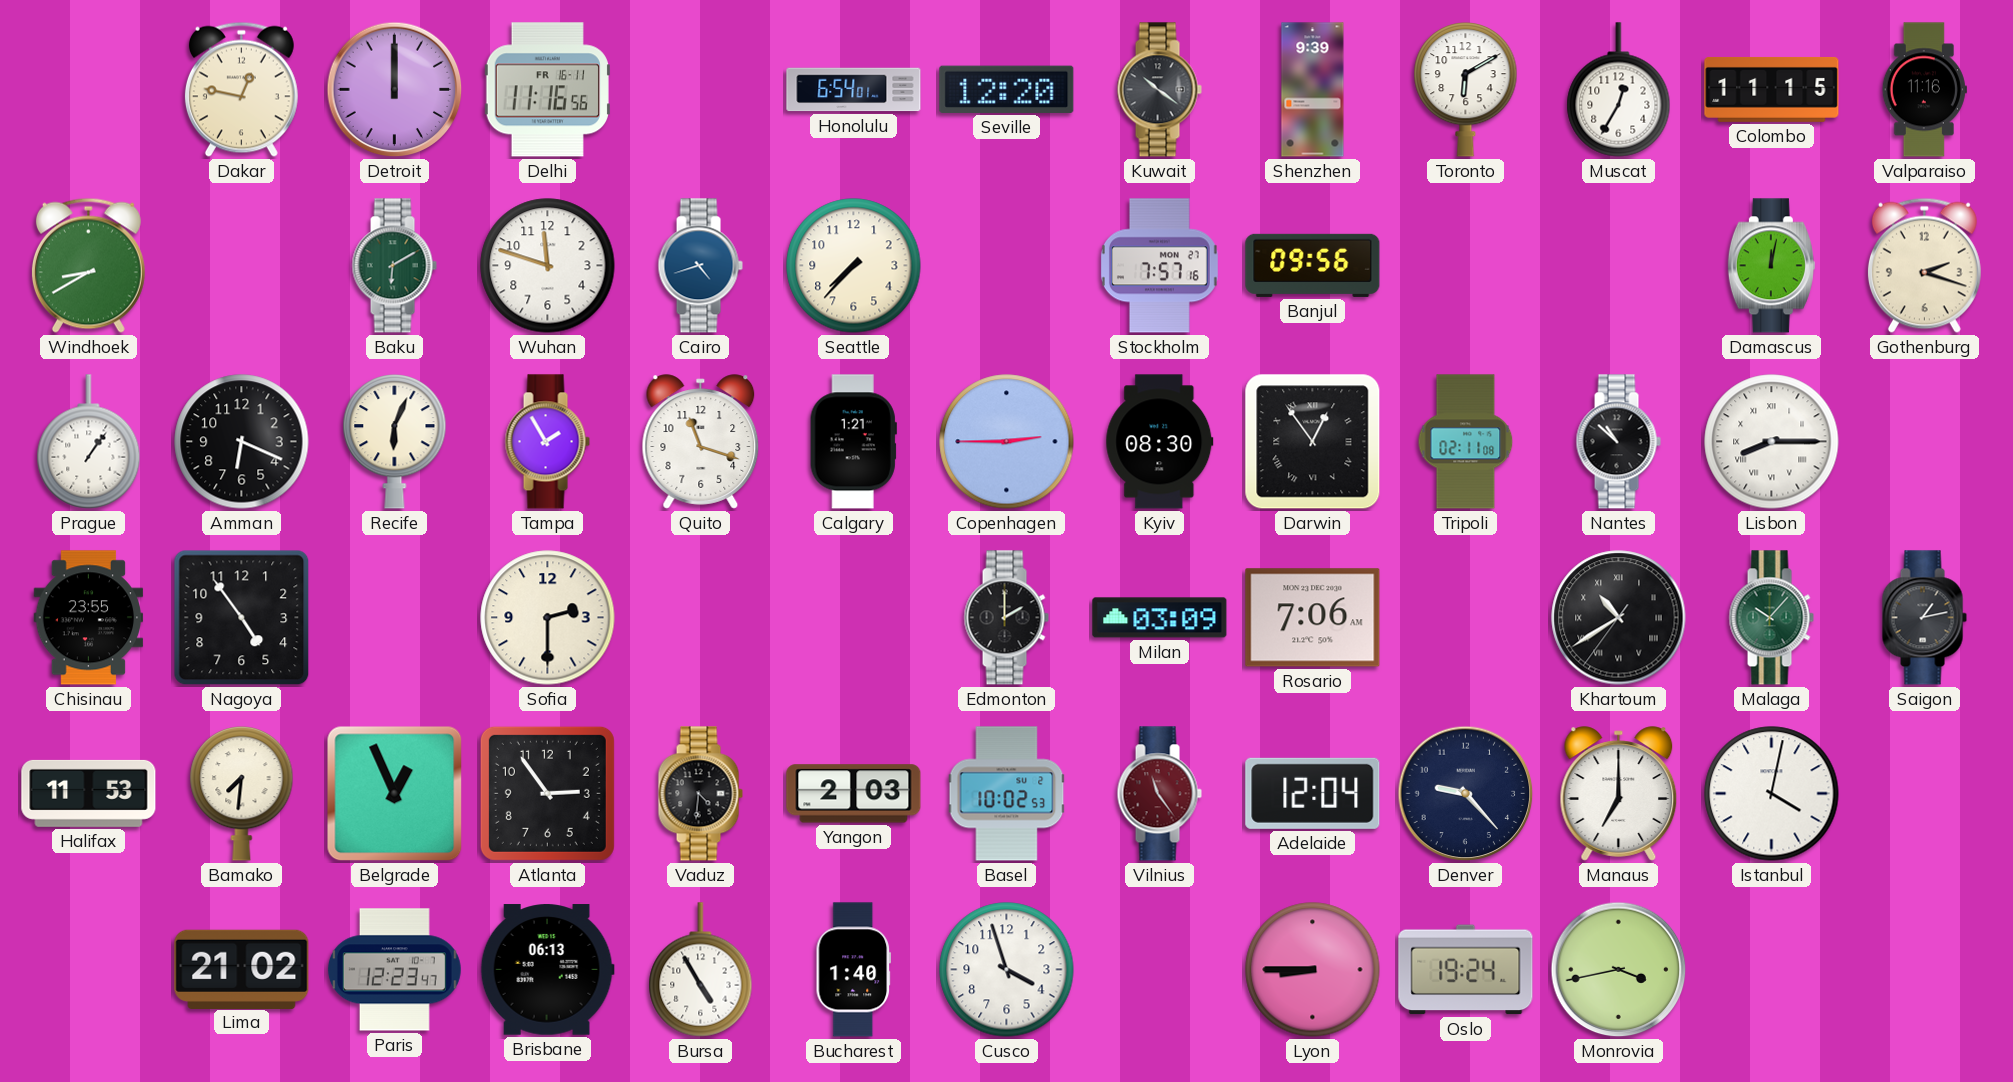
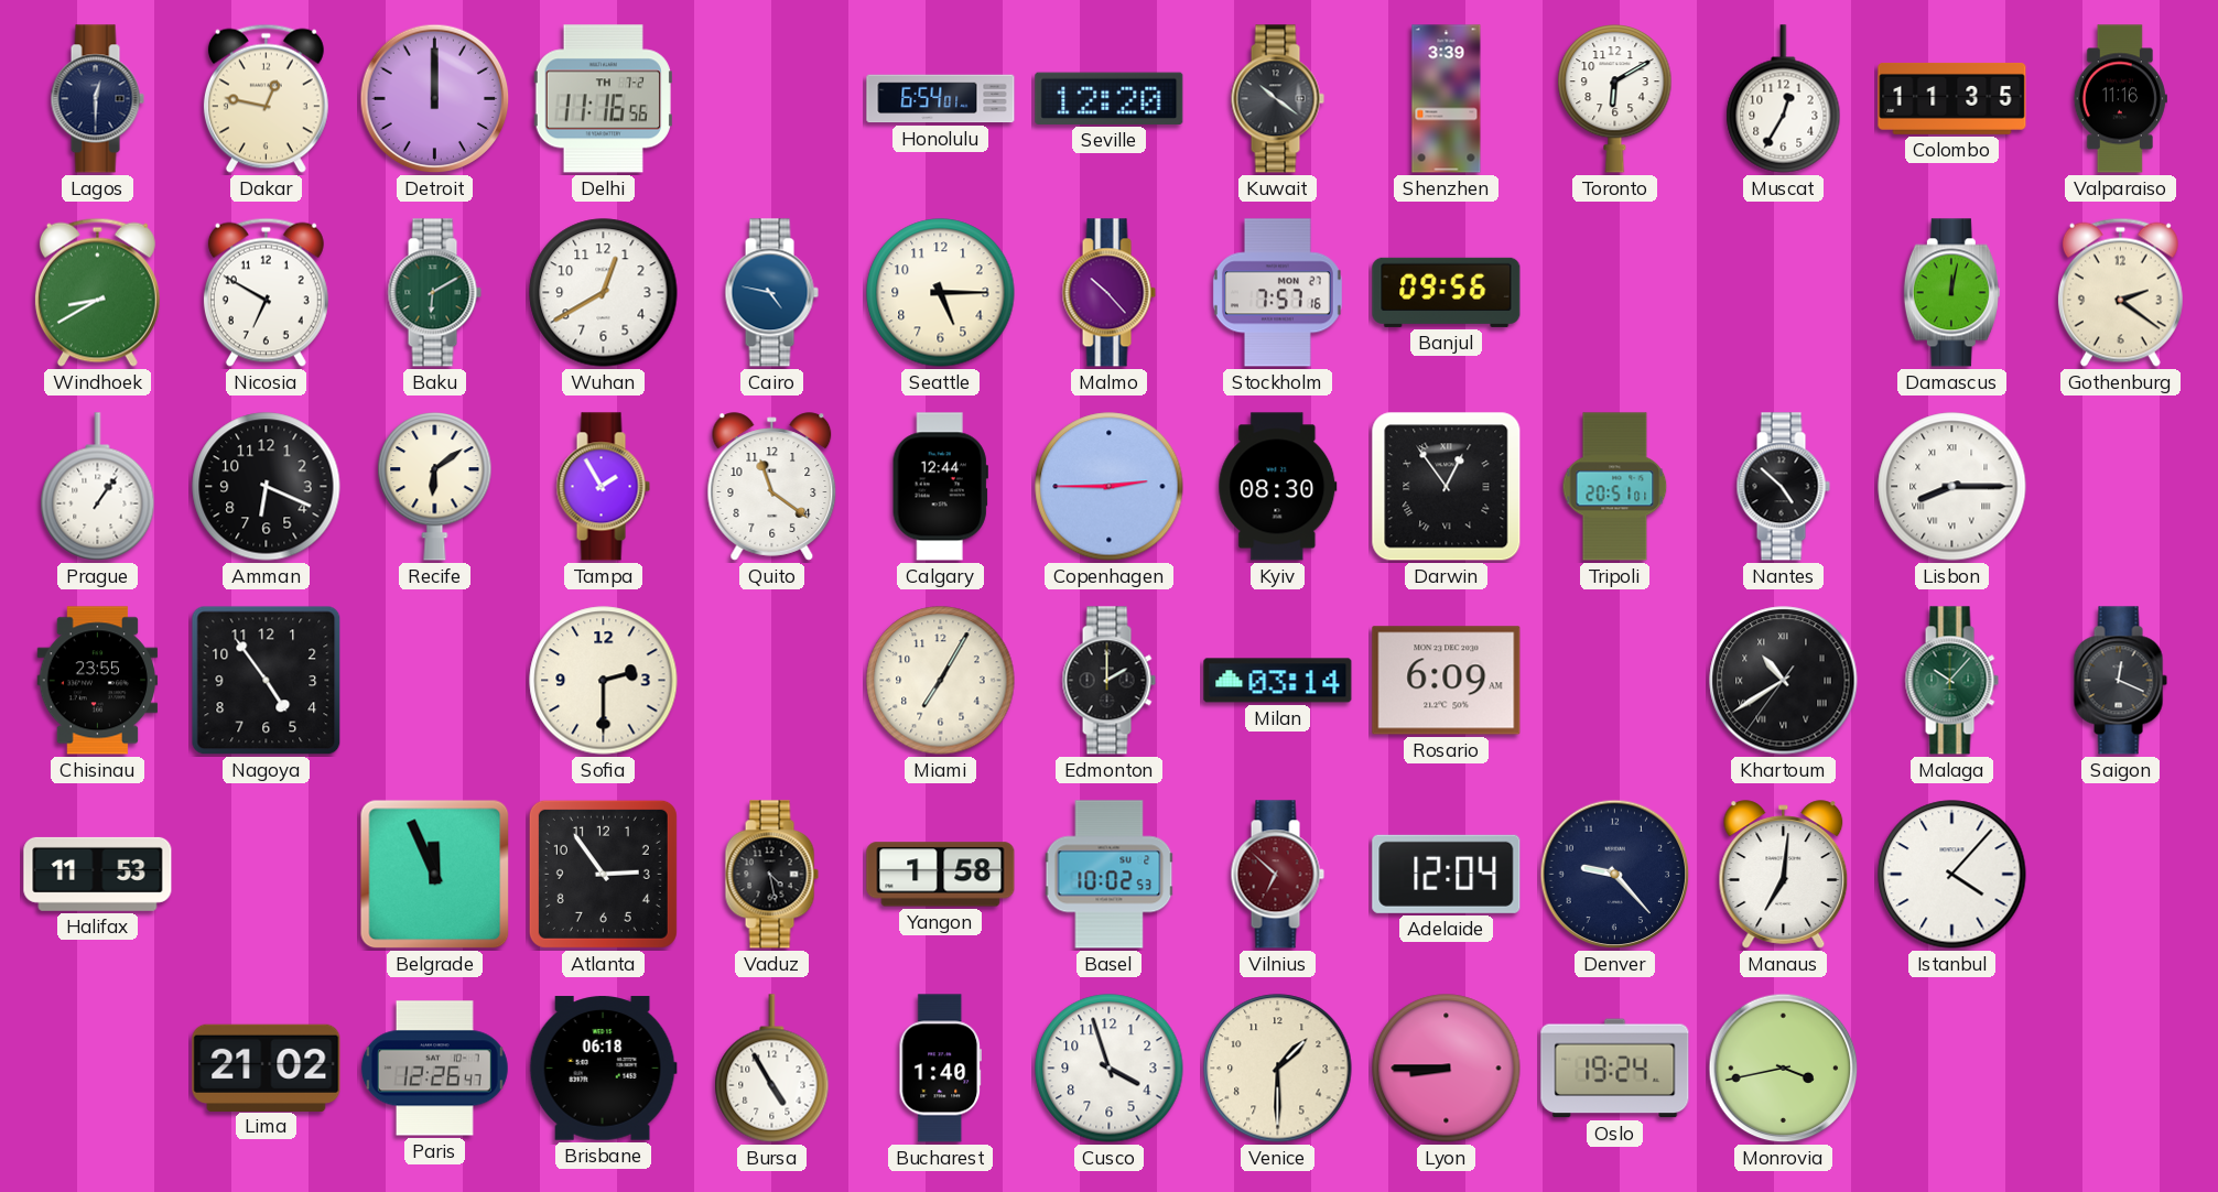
Lagos: none -> 12:30
Delhi date: FR 16-11 -> TH 7-2
Shenzhen: 9:39 -> 3:39
Colombo: 11:15 -> 11:35
Nicosia: none -> 6:50
Wuhan: 11:48 -> 12:40
Cairo: 4:42 -> 4:47
Seattle: 7:37 -> 5:15
Malmo: none -> 10:23
Gothenburg: 2:18 -> 2:21
Recife: 6:04 -> 6:09
Quito: 11:18 -> 11:21
Calgary: 1:21 -> 12:44
Tripoli: 02:11 -> 20:51
Nantes: 10:52 -> 4:52
Miami: none -> 7:05
Milan: 03:09 -> 03:14
Rosario: 7:06 -> 6:09
Saigon: 1:13 -> 12:19
Bamako: 7:31 -> none
Belgrade: 12:56 -> 11:56
Vaduz: 4:31 -> 4:28
Yangon: 2:03 -> 1:58
Vilnius: 11:24 -> 6:52
Manaus: 7:00 -> 7:01
Istanbul: 4:02 -> 4:07
Paris: 12:23 -> 12:26
Brisbane: 06:13 -> 06:18
Venice: none -> 1:30
